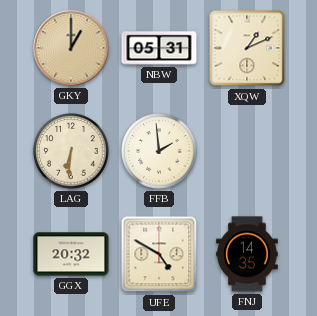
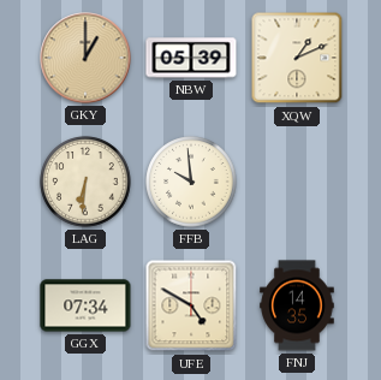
NBW: 05:31 -> 05:39
FFB: 1:59 -> 9:59
GGX: 20:32 -> 07:34
